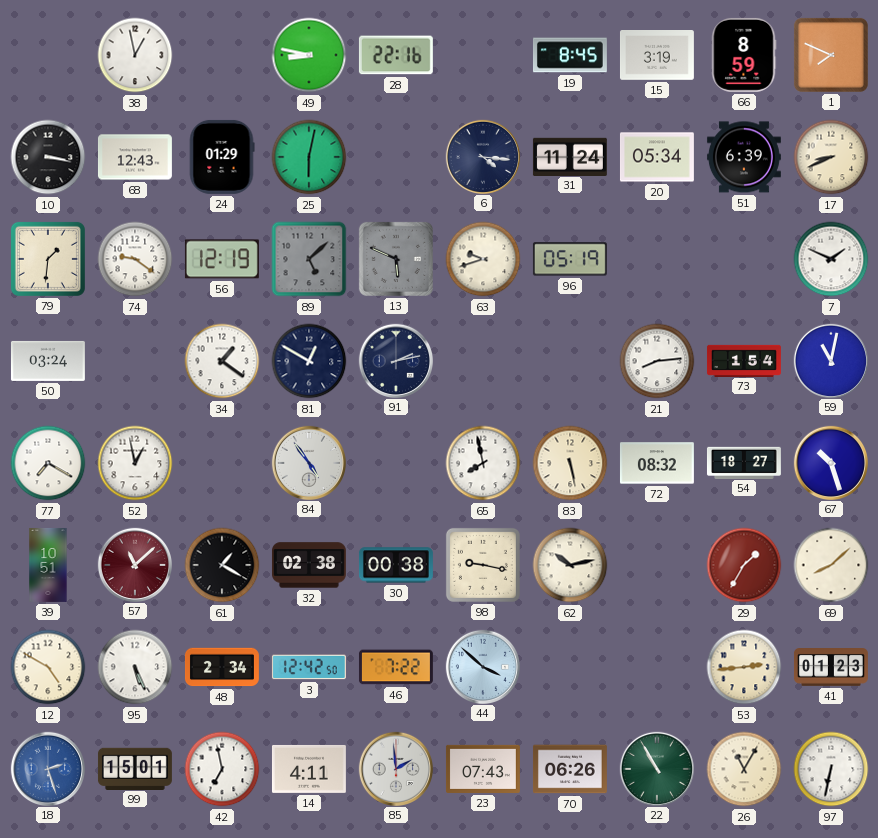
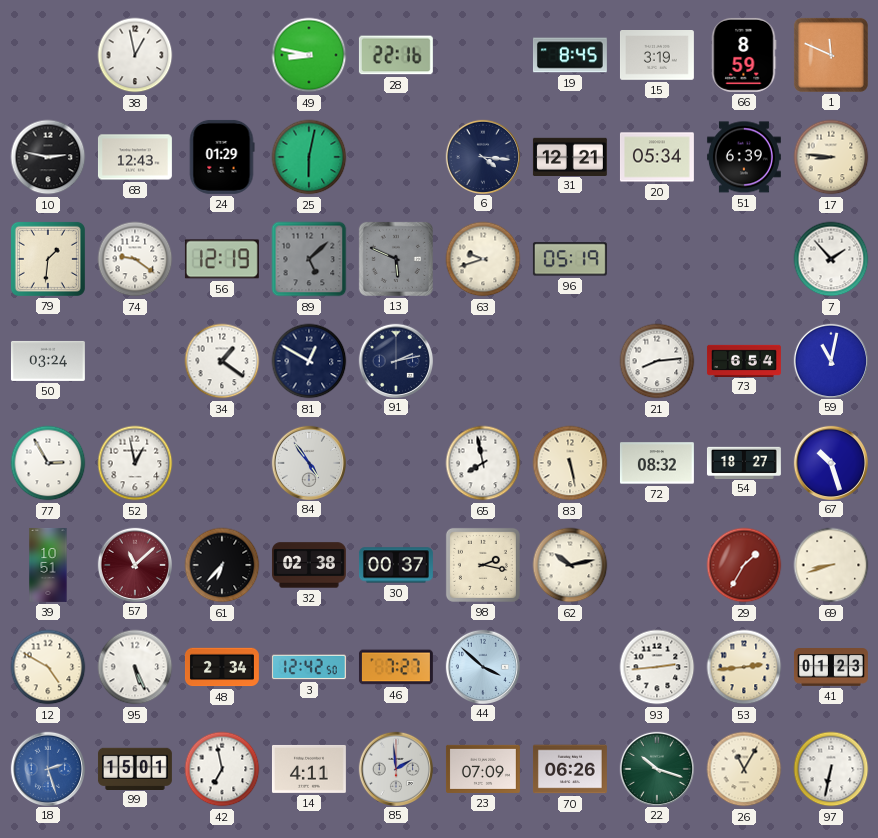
1: 7:49 -> 11:49
10: 3:17 -> 2:47
31: 11:24 -> 12:21
17: 8:41 -> 8:46
7: 1:49 -> 1:53
73: 1:54 -> 6:54
77: 7:20 -> 2:55
61: 1:20 -> 6:37
30: 00:38 -> 00:37
98: 9:17 -> 2:17
69: 8:08 -> 8:42
46: 7:22 -> 7:27
93: none -> 2:44
23: 07:43 -> 07:09
22: 10:55 -> 10:18
